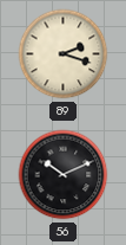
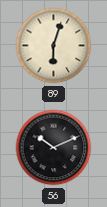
89: 2:18 -> 6:03
